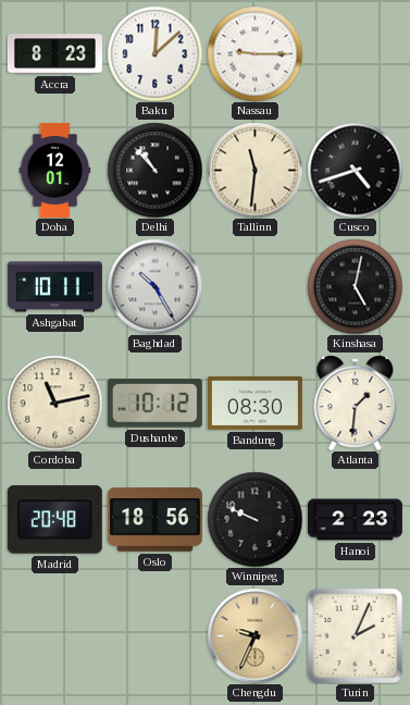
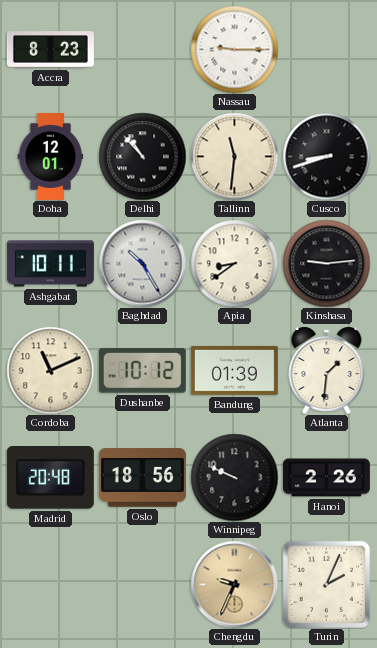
Baku: 12:08 -> none
Cusco: 4:42 -> 8:42
Apia: none -> 8:39
Kinshasa: 5:02 -> 9:14
Cordoba: 11:13 -> 11:11
Bandung: 08:30 -> 01:39
Hanoi: 2:23 -> 2:26
